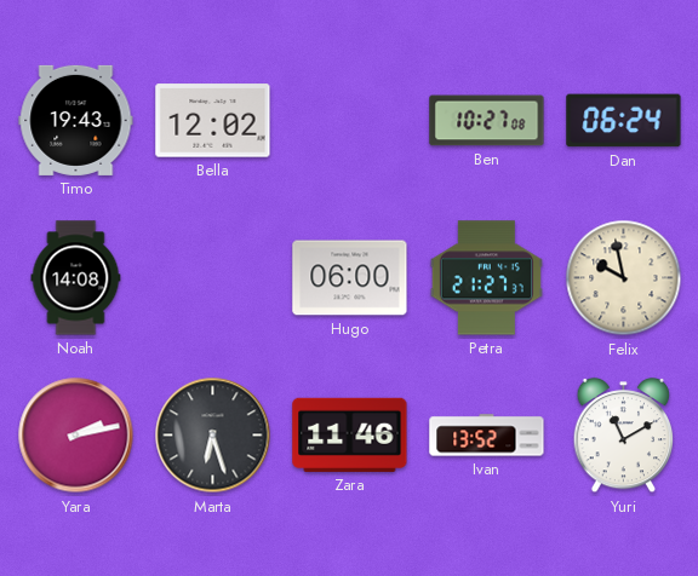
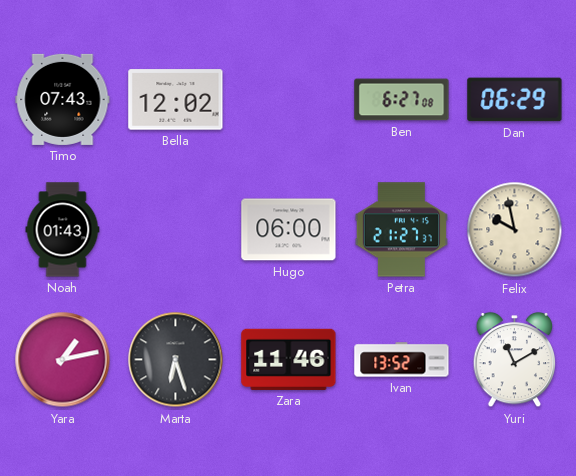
Timo: 19:43 -> 07:43
Ben: 10:27 -> 6:27
Dan: 06:24 -> 06:29
Noah: 14:08 -> 01:43
Yara: 2:13 -> 1:13
